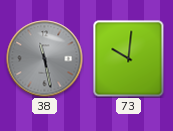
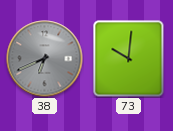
38: 11:28 -> 6:41
